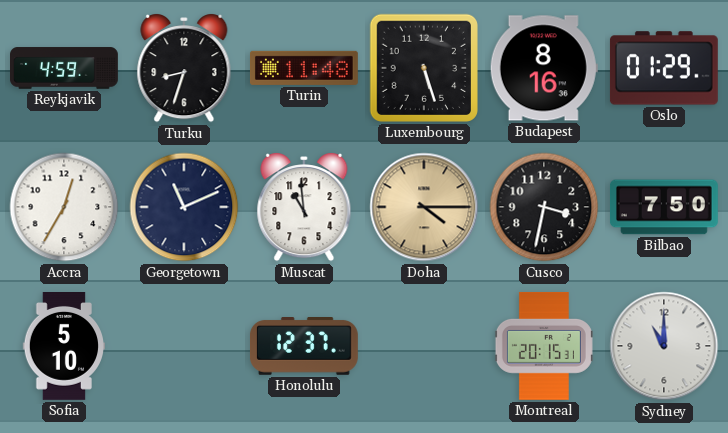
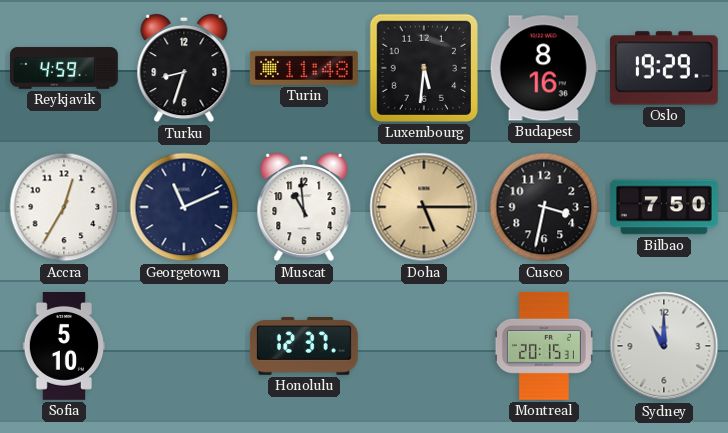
Luxembourg: 5:27 -> 5:31
Oslo: 01:29 -> 19:29
Doha: 4:15 -> 5:15
